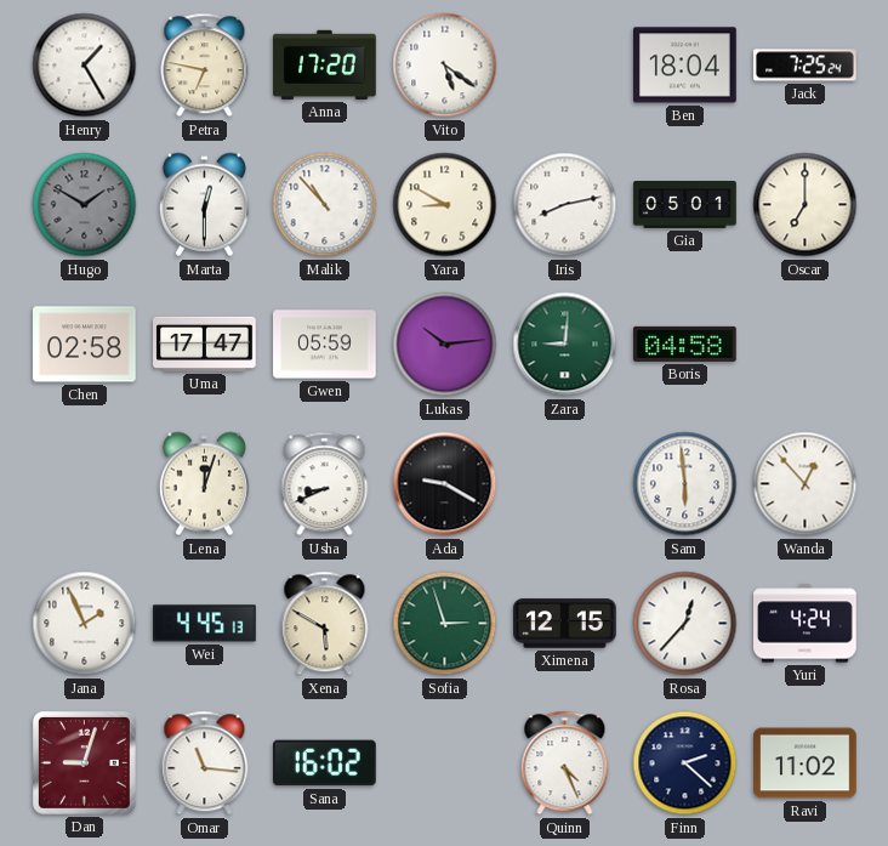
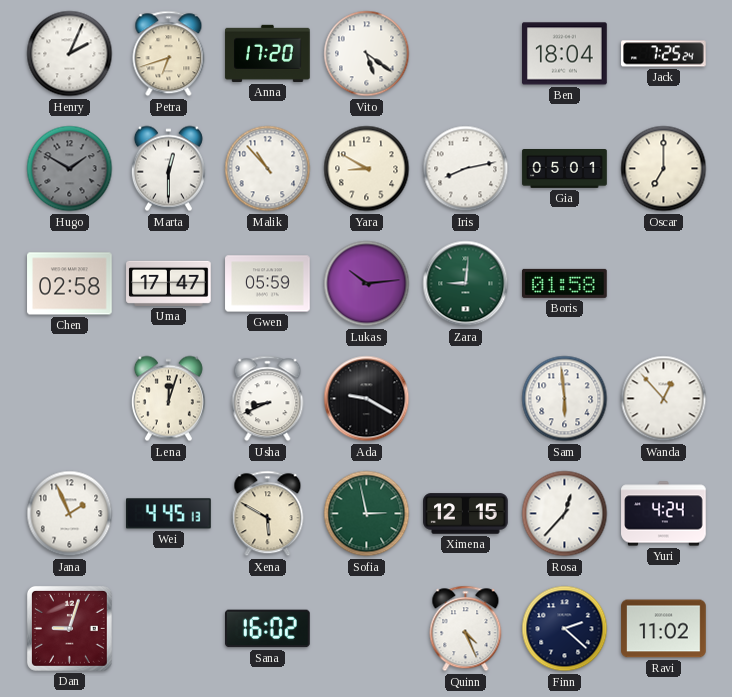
Henry: 1:25 -> 2:04
Petra: 6:47 -> 6:42
Boris: 04:58 -> 01:58
Sofia: 2:57 -> 2:58
Omar: 11:16 -> none
